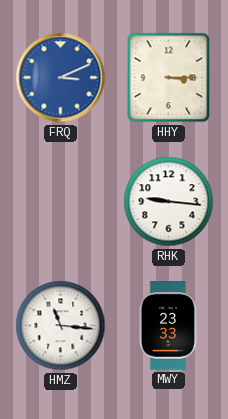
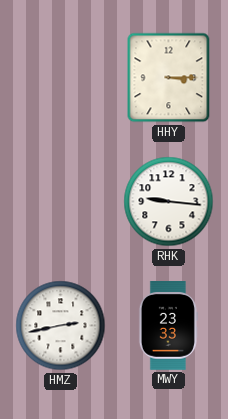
FRQ: 3:11 -> none
HMZ: 11:16 -> 2:43
